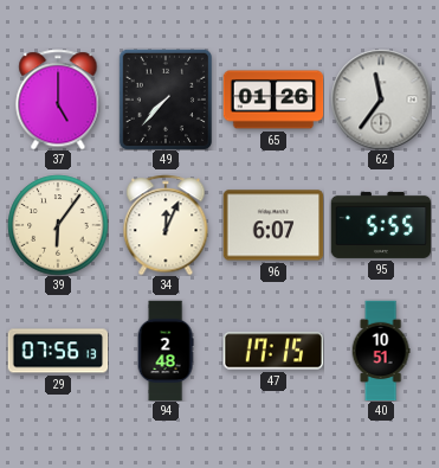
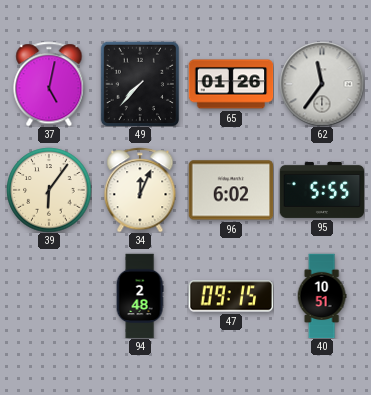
37: 5:00 -> 5:02
96: 6:07 -> 6:02
29: 07:56 -> none
47: 17:15 -> 09:15
